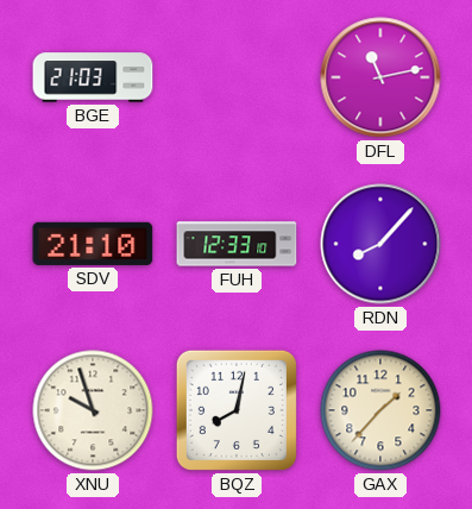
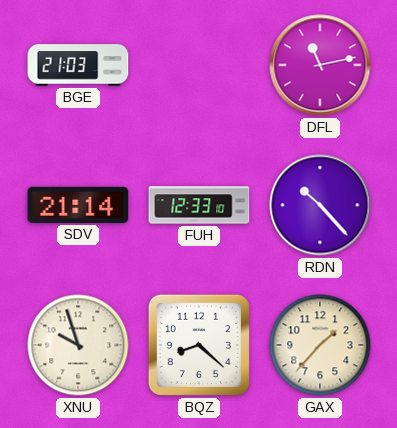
SDV: 21:10 -> 21:14
RDN: 8:07 -> 10:23
BQZ: 8:02 -> 8:22
